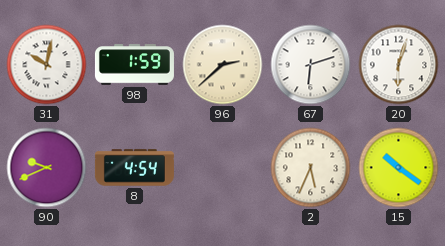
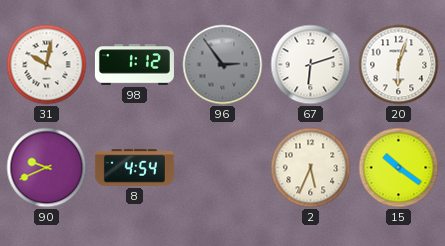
98: 1:59 -> 1:12
96: 2:38 -> 2:54
96 dial: cream -> grey
